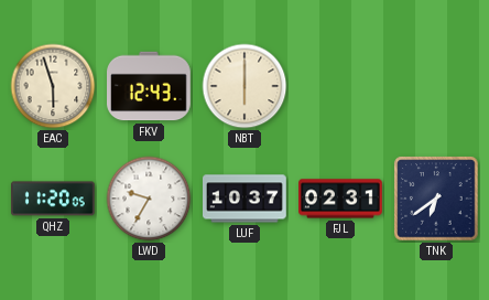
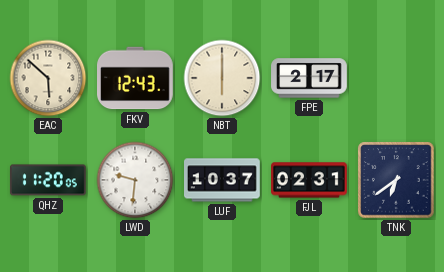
EAC: 5:57 -> 5:52
FPE: none -> 2:17
LWD: 9:35 -> 9:31
